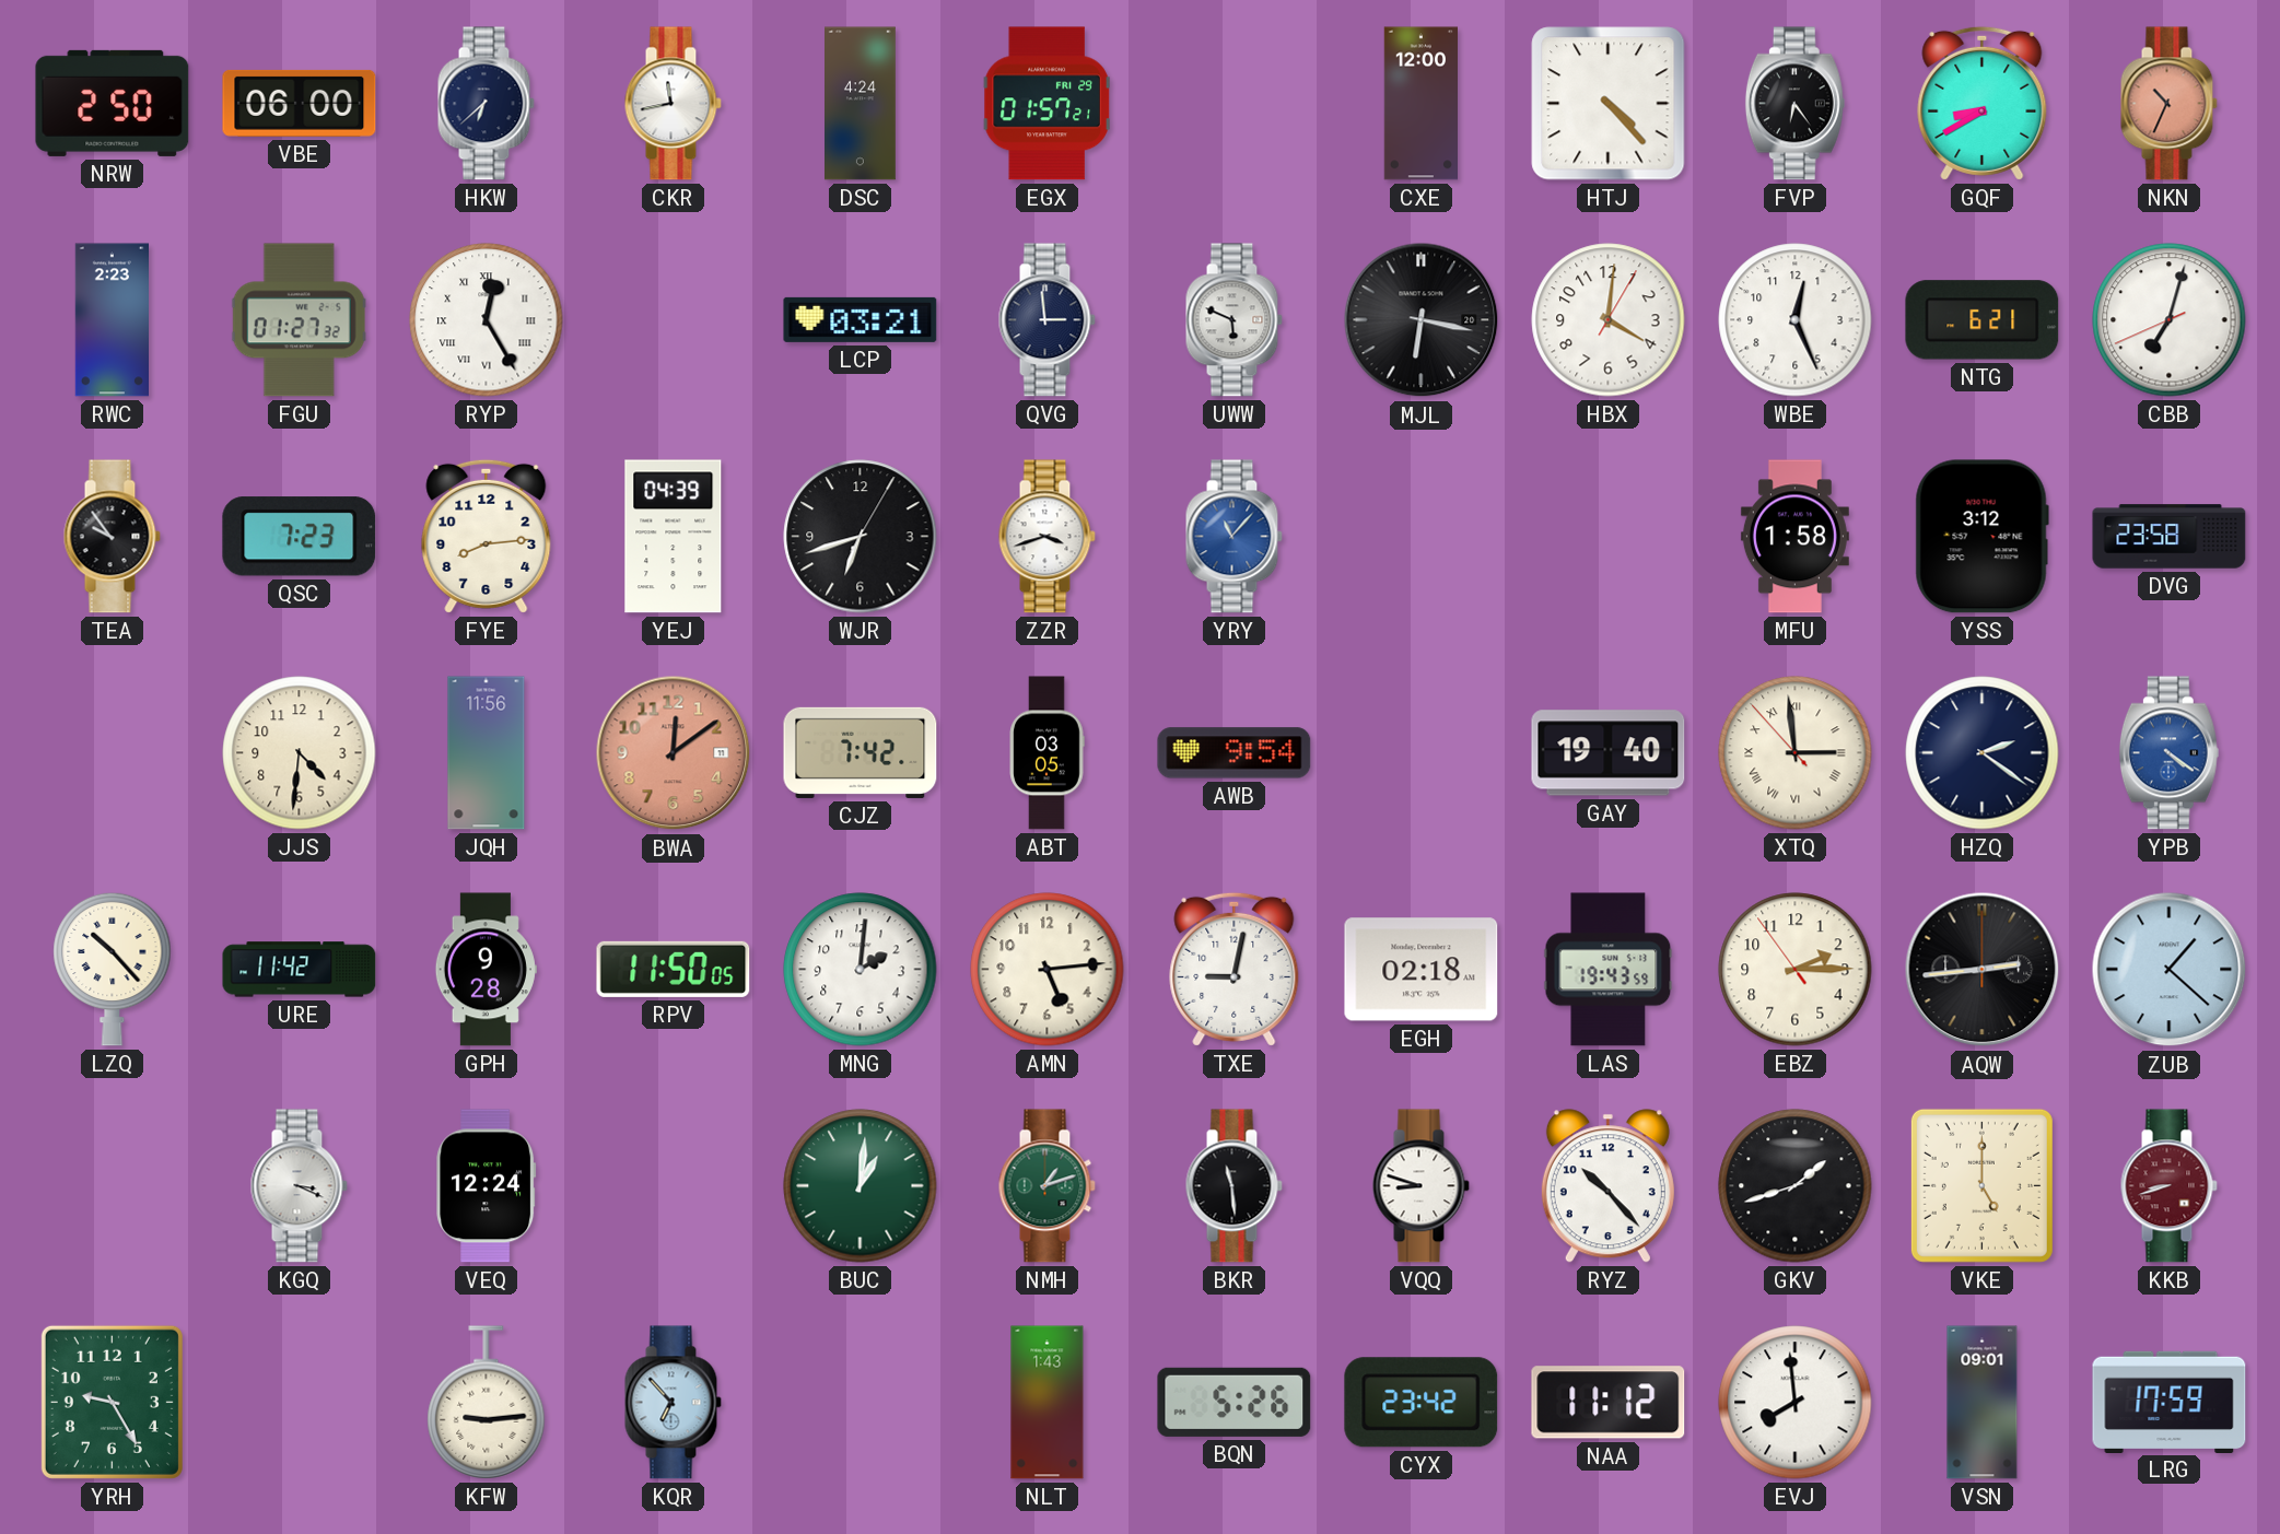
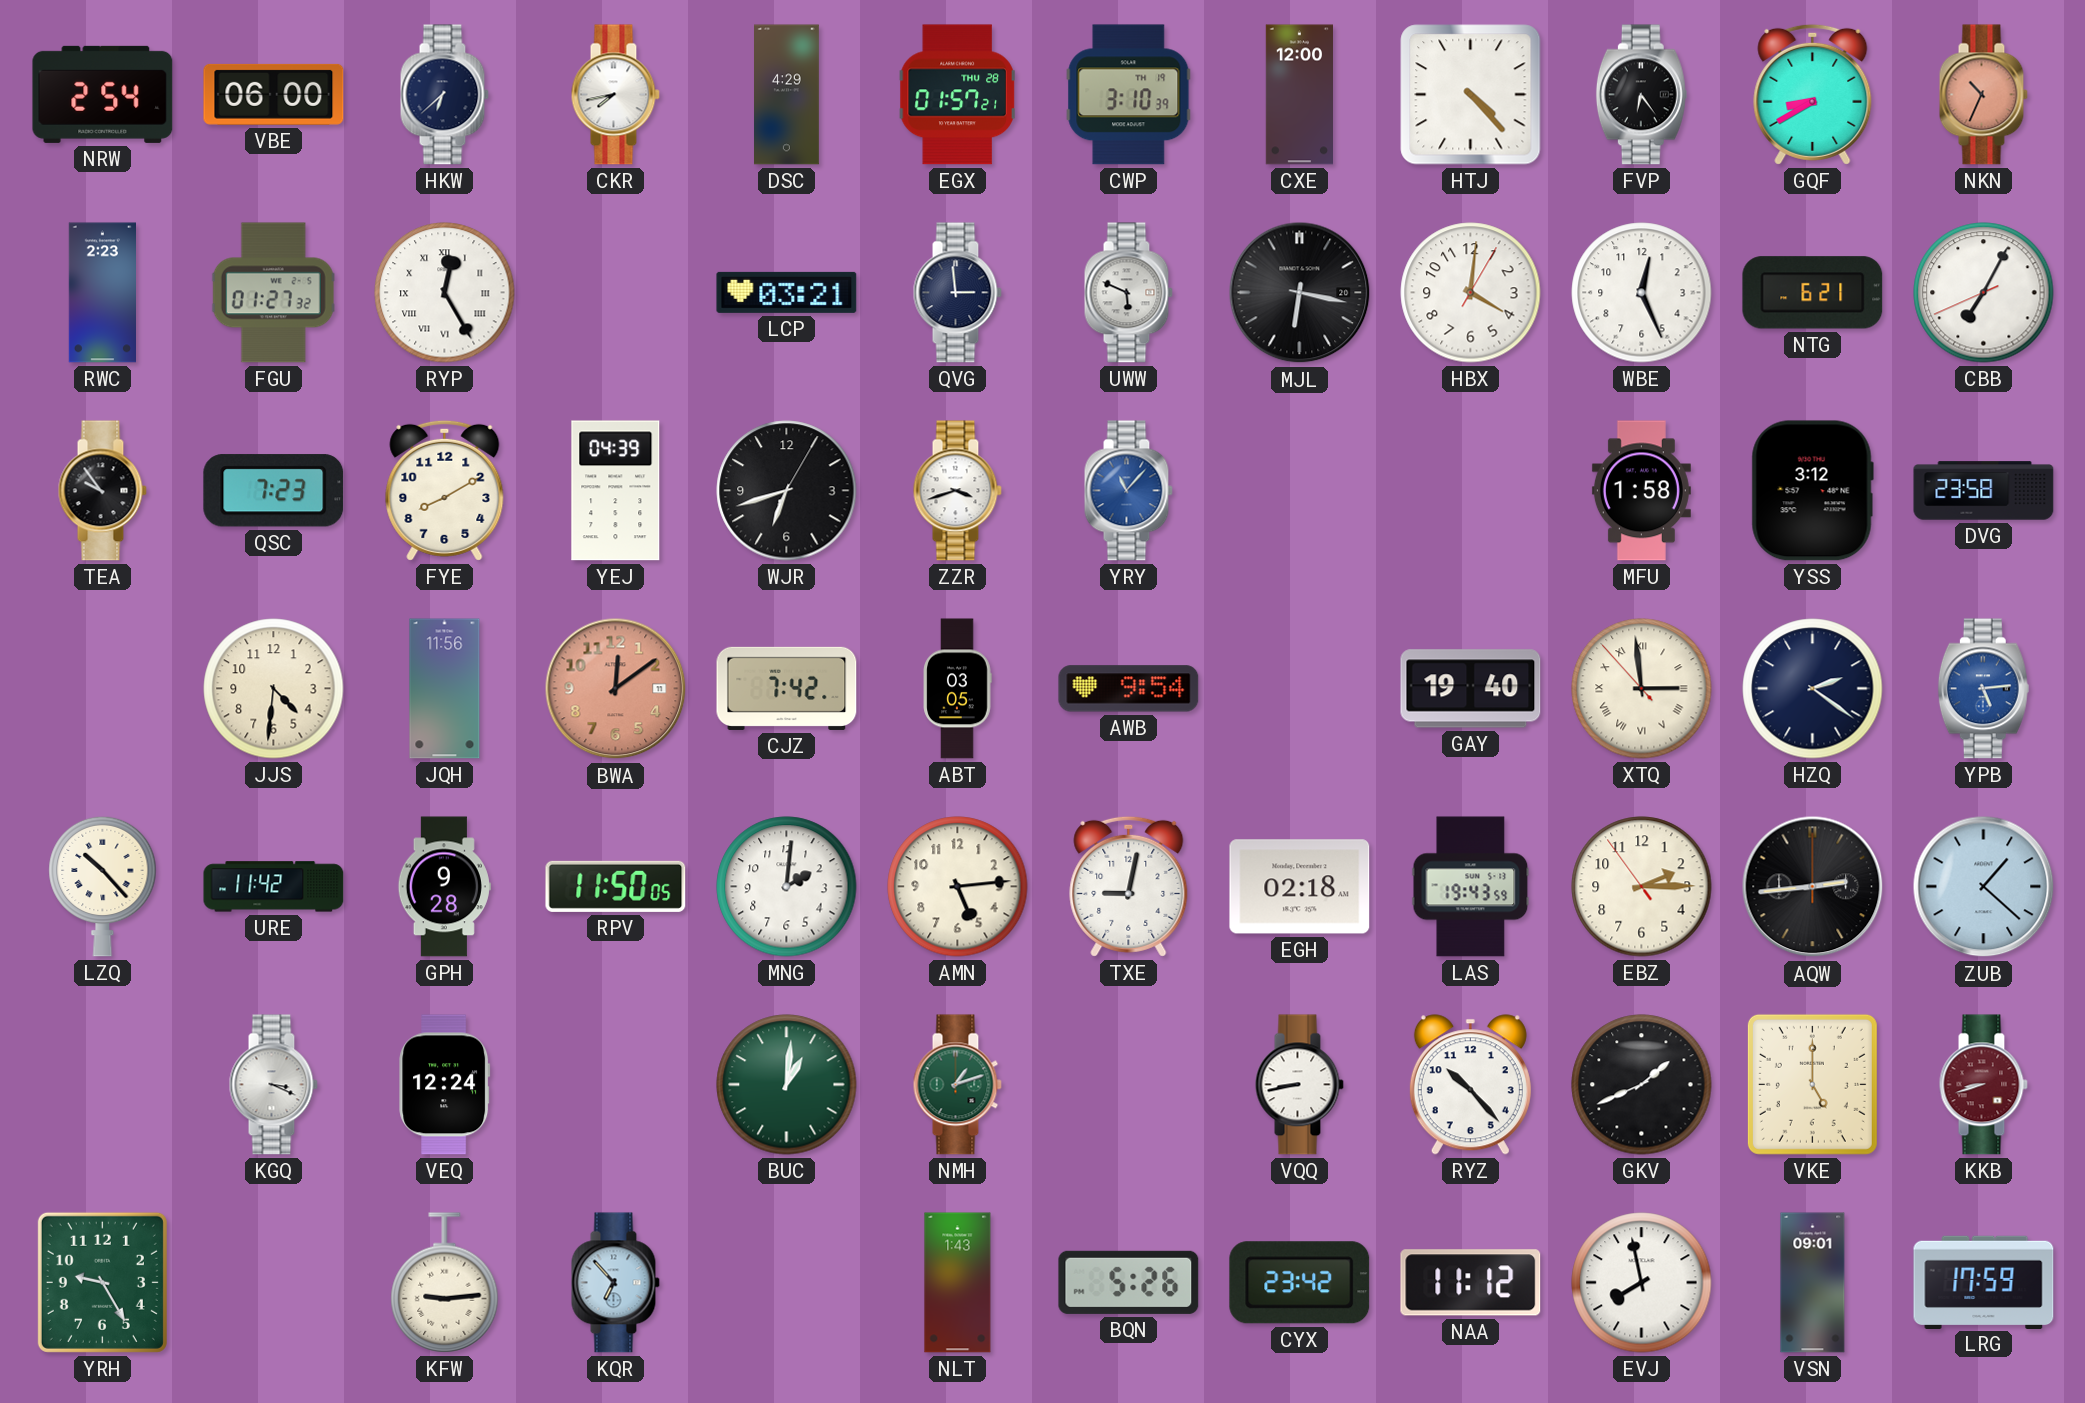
NRW: 2:50 -> 2:54
CKR: 11:43 -> 7:43
DSC: 4:24 -> 4:29
EGX date: FRI 29 -> THU 28
CWP: none -> 3:10
CBB: 7:02 -> 7:04
FYE: 8:14 -> 8:10
YPB: 4:21 -> 5:14
BKR: 11:29 -> none
VQQ: 8:48 -> 8:43
GKV: 1:42 -> 1:41
EVJ: 7:59 -> 7:58
